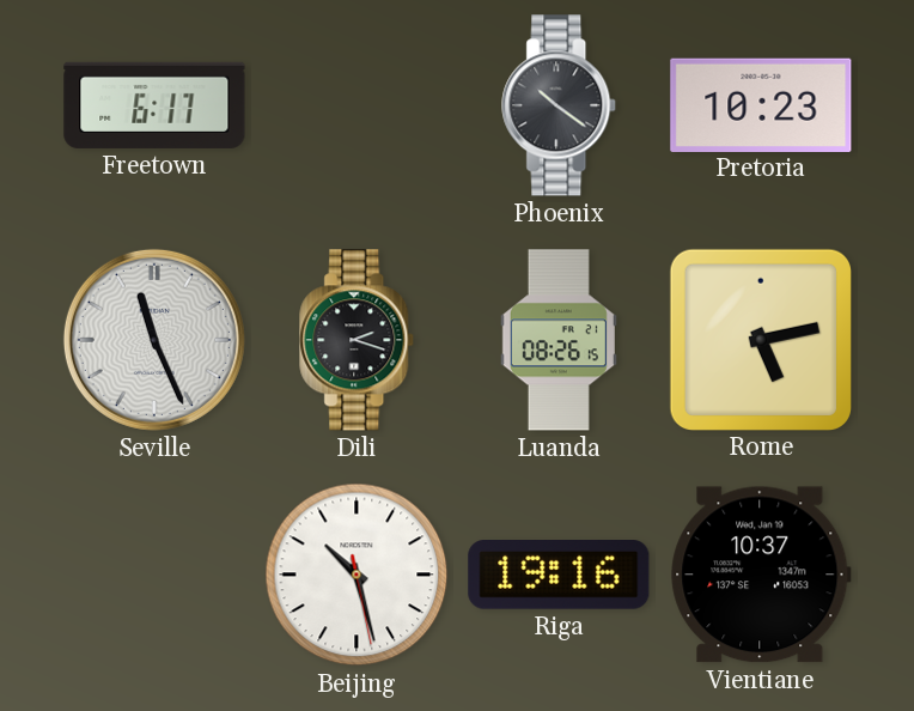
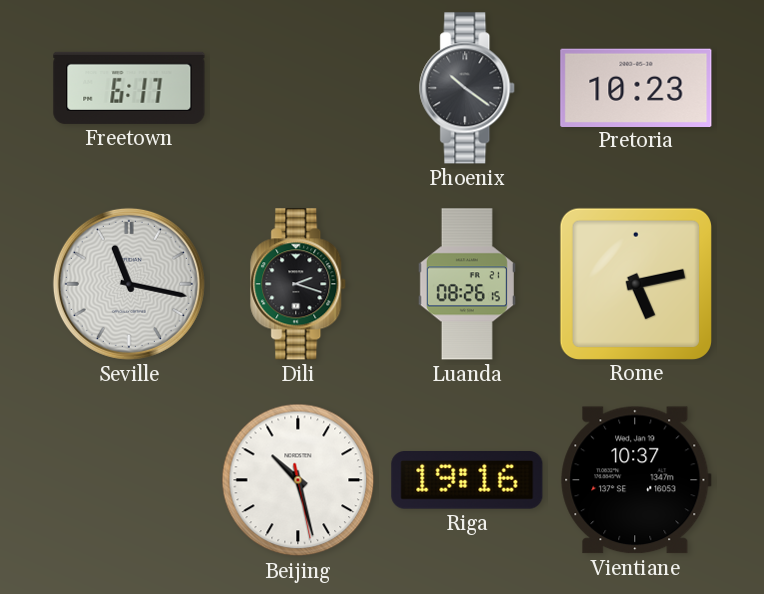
Seville: 11:26 -> 11:17
